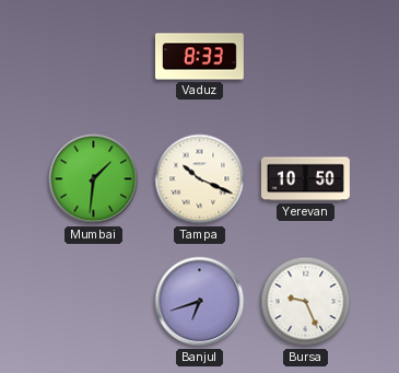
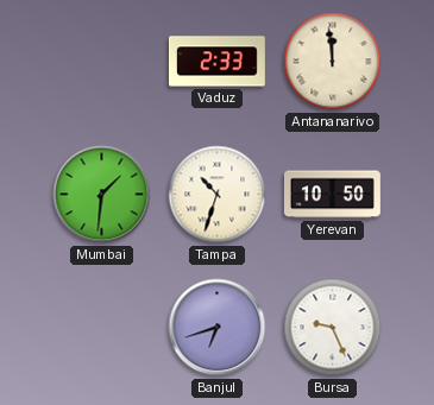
Vaduz: 8:33 -> 2:33
Antananarivo: none -> 11:59
Tampa: 10:19 -> 10:33
